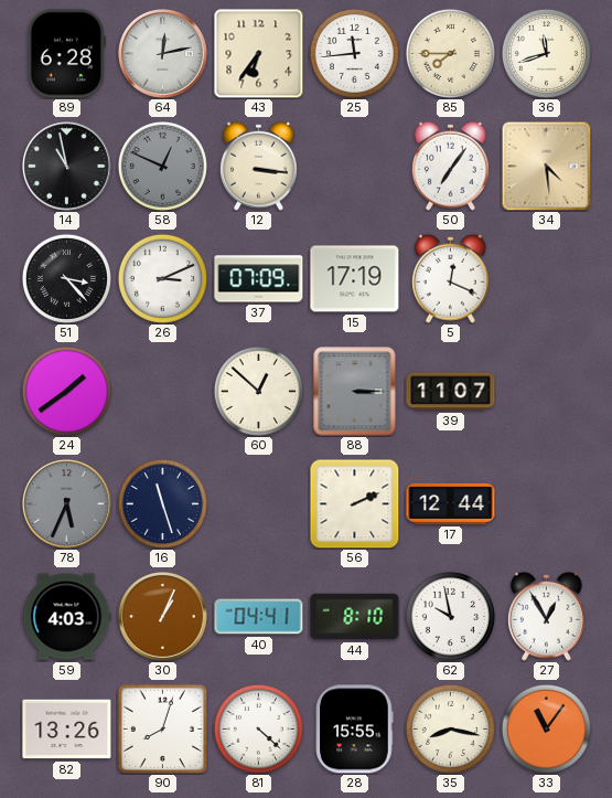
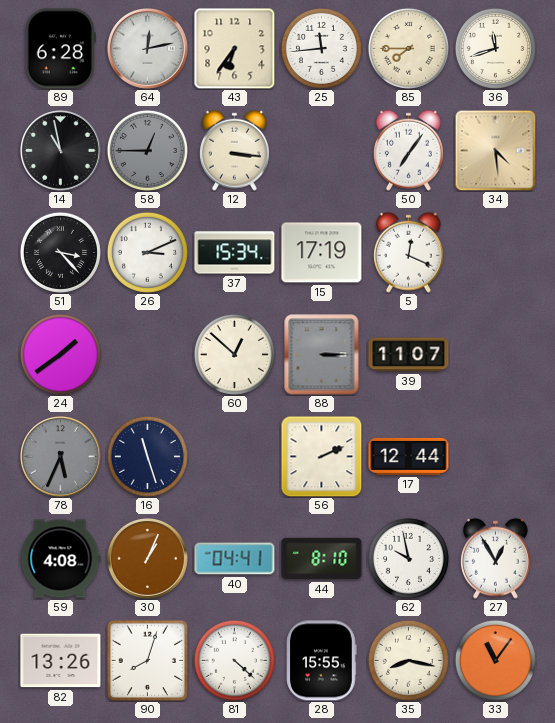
58: 12:49 -> 12:45
37: 07:09 -> 15:34
59: 4:03 -> 4:08
